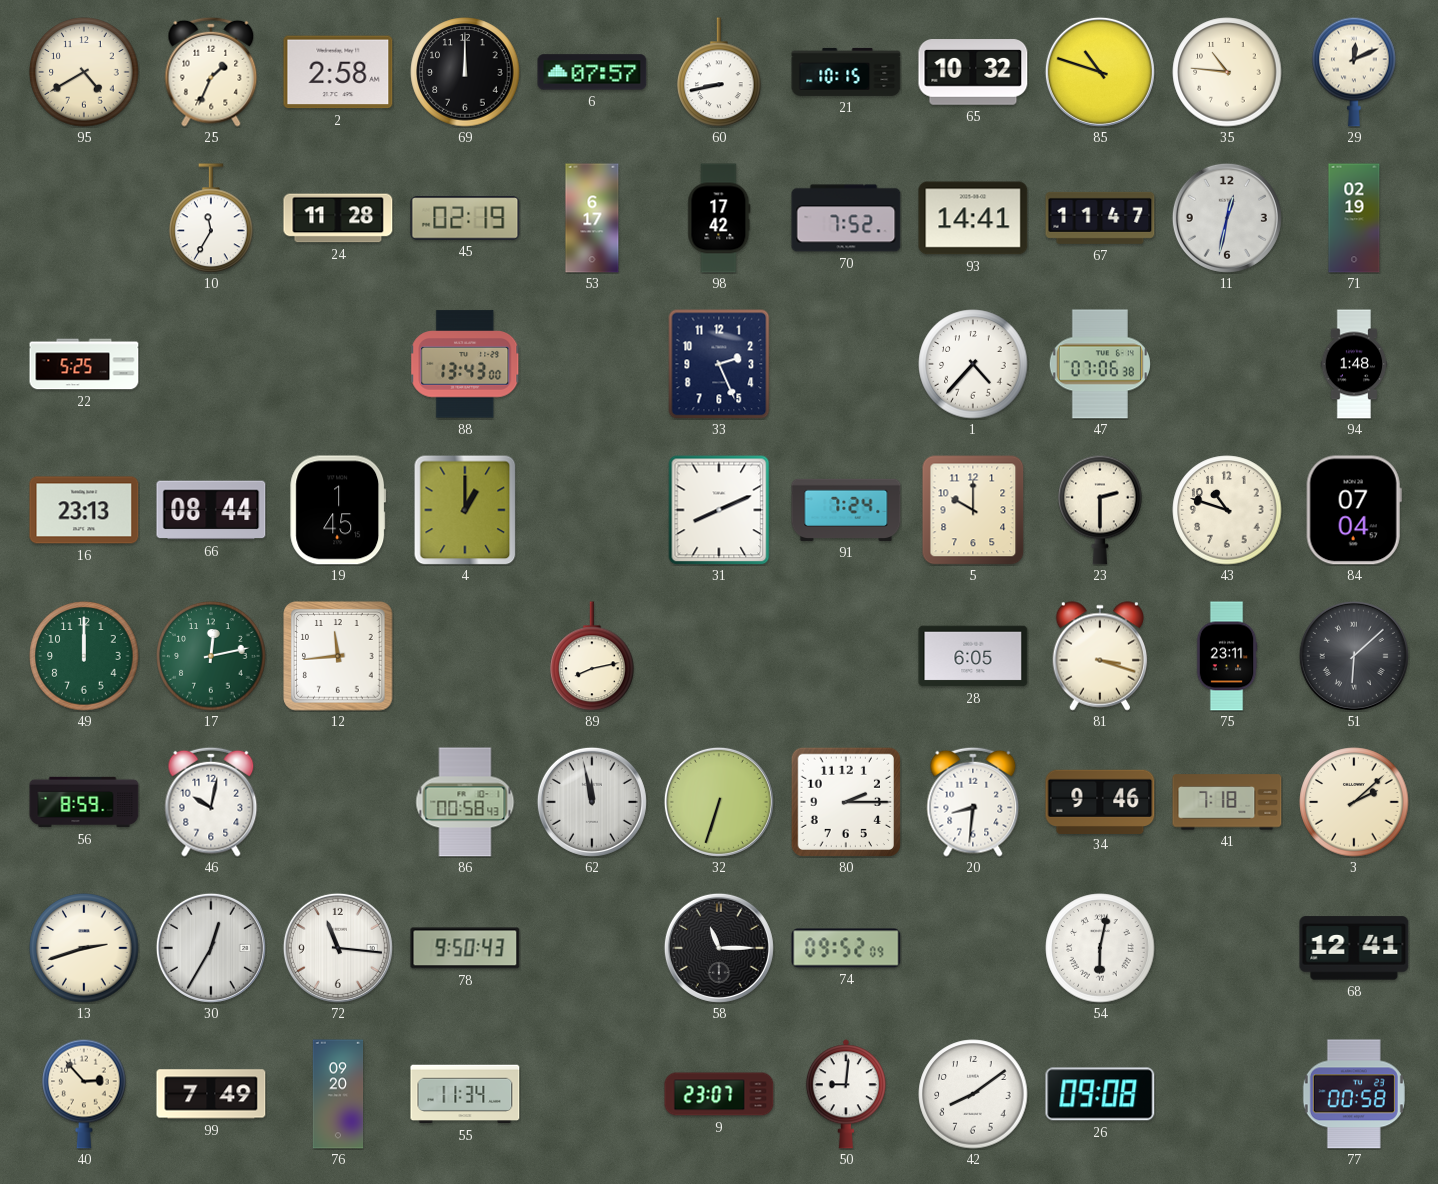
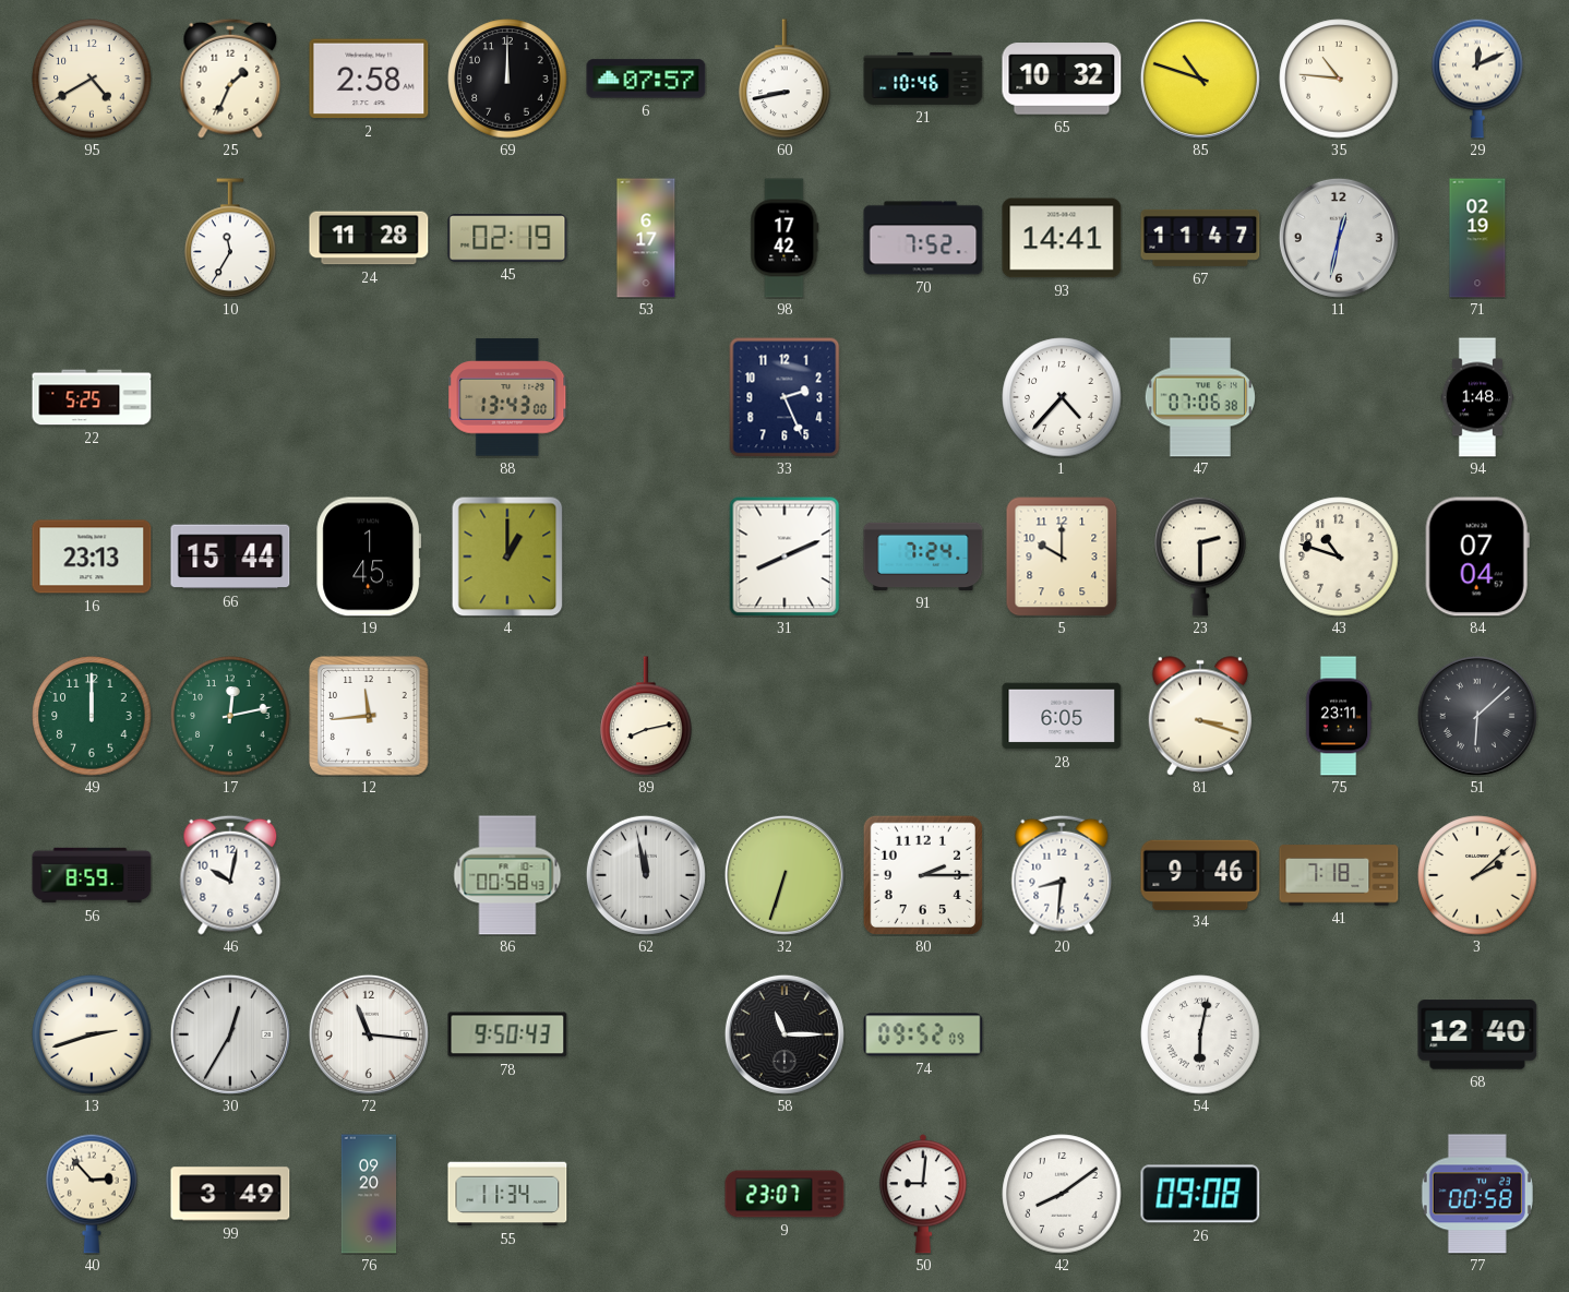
21: 10:15 -> 10:46
66: 08:44 -> 15:44
68: 12:41 -> 12:40
99: 7:49 -> 3:49
